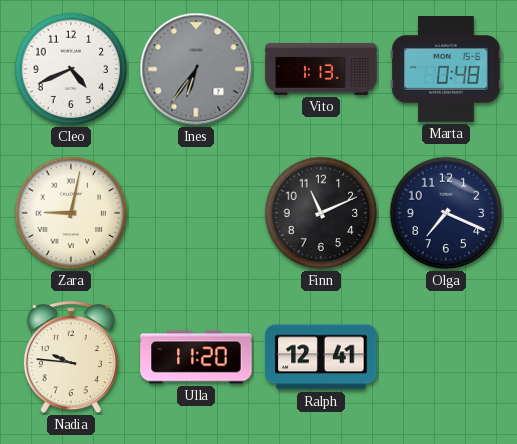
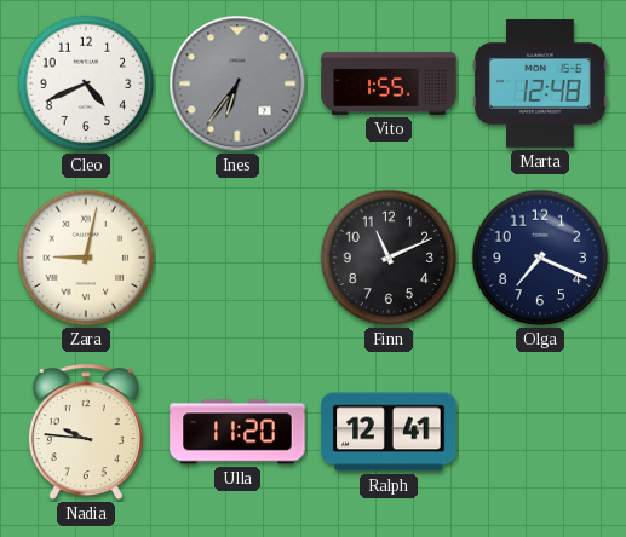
Vito: 1:13 -> 1:55
Marta: 0:48 -> 12:48
